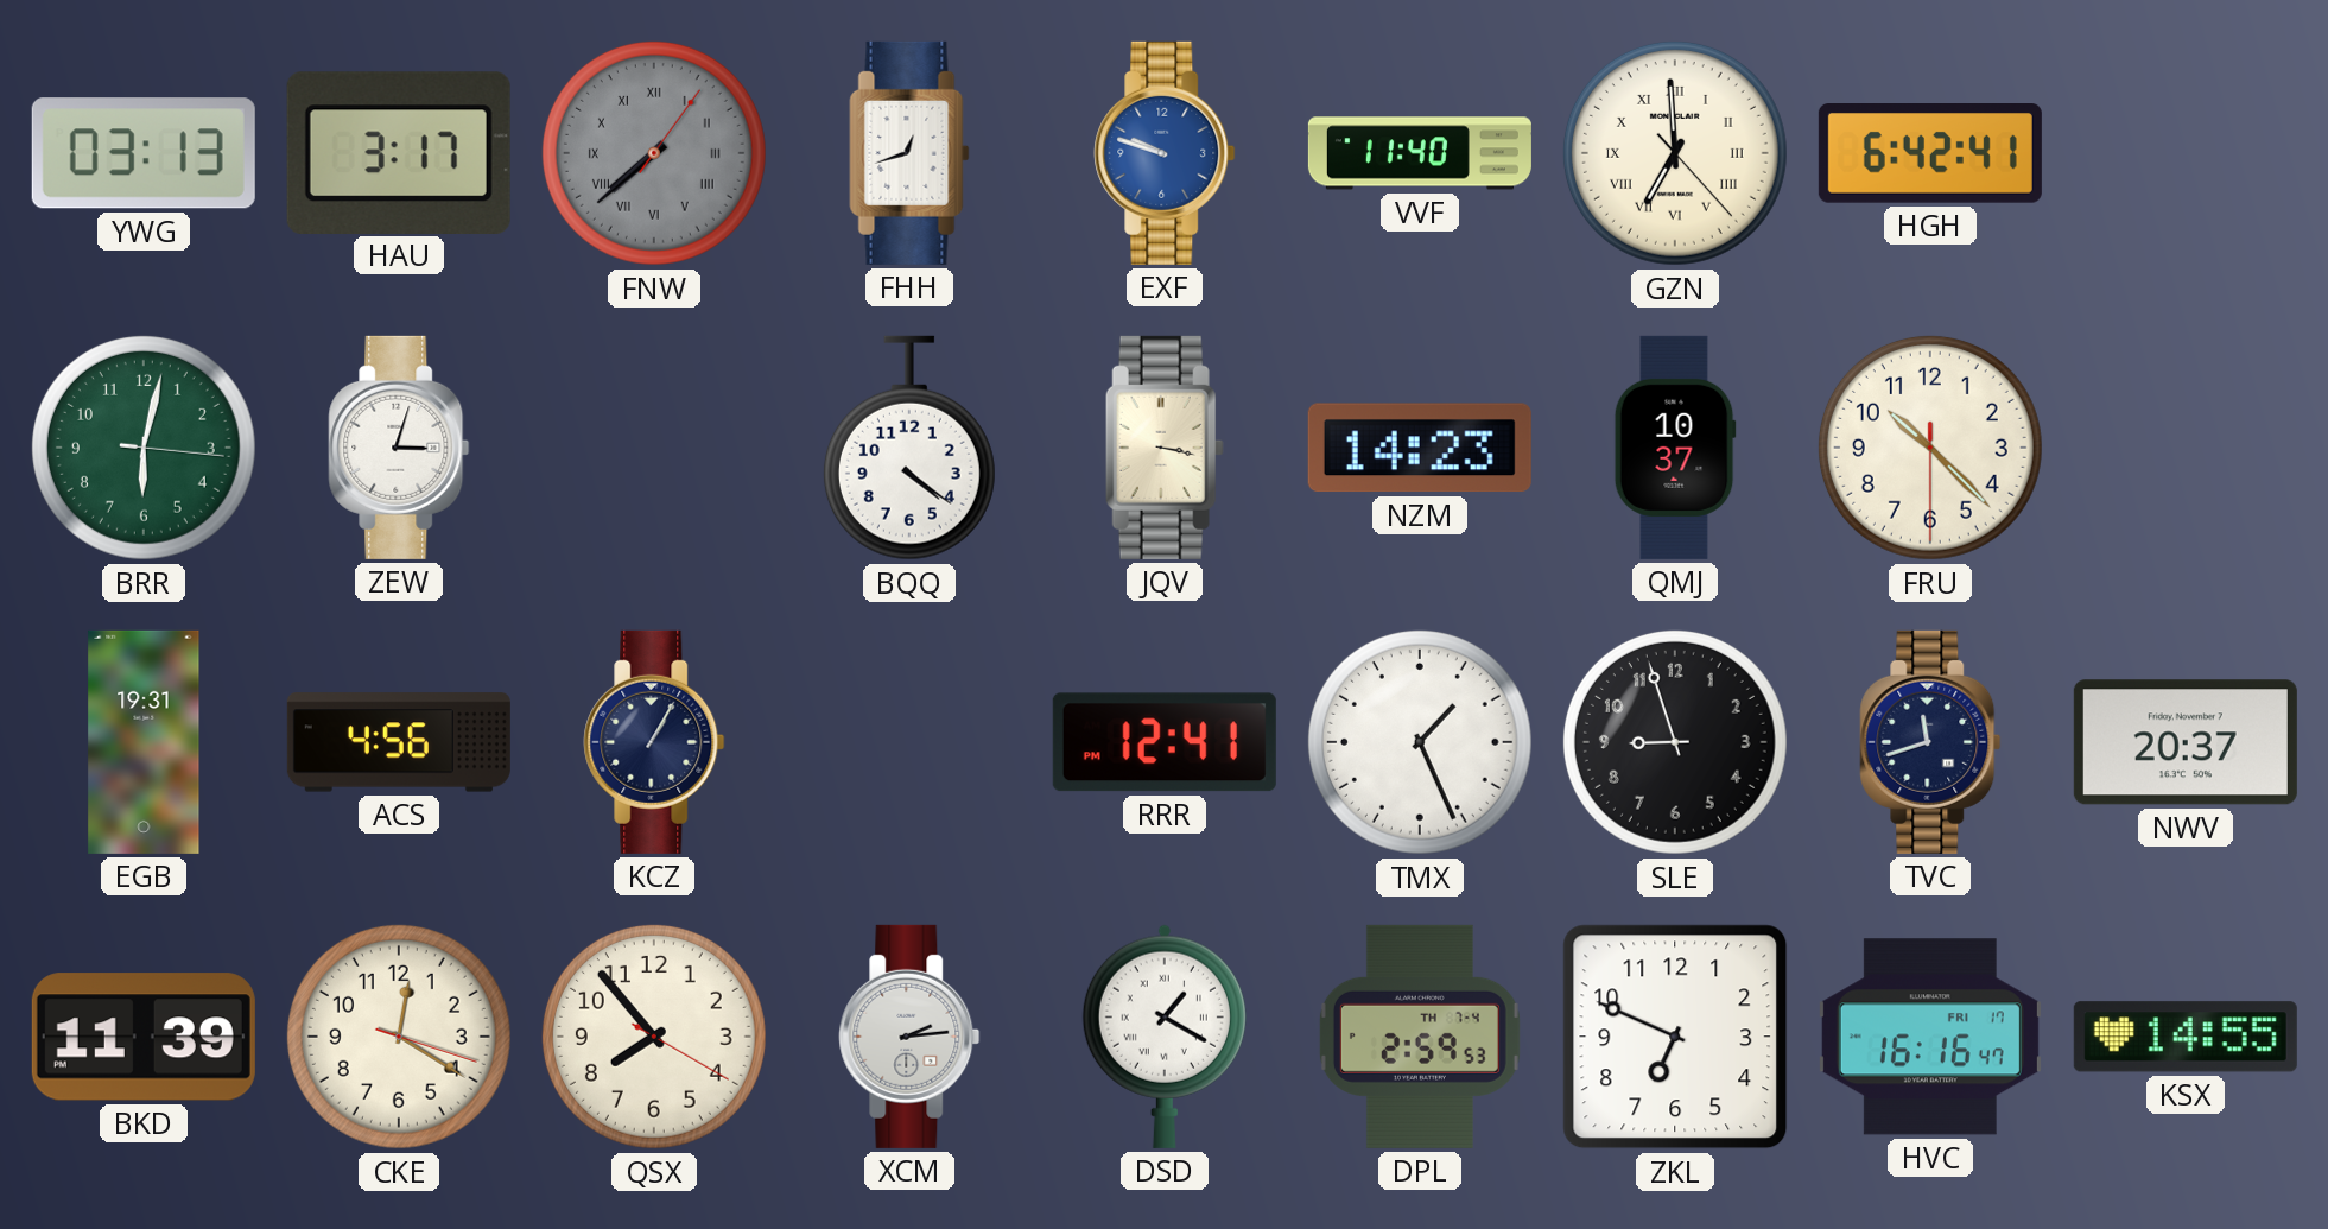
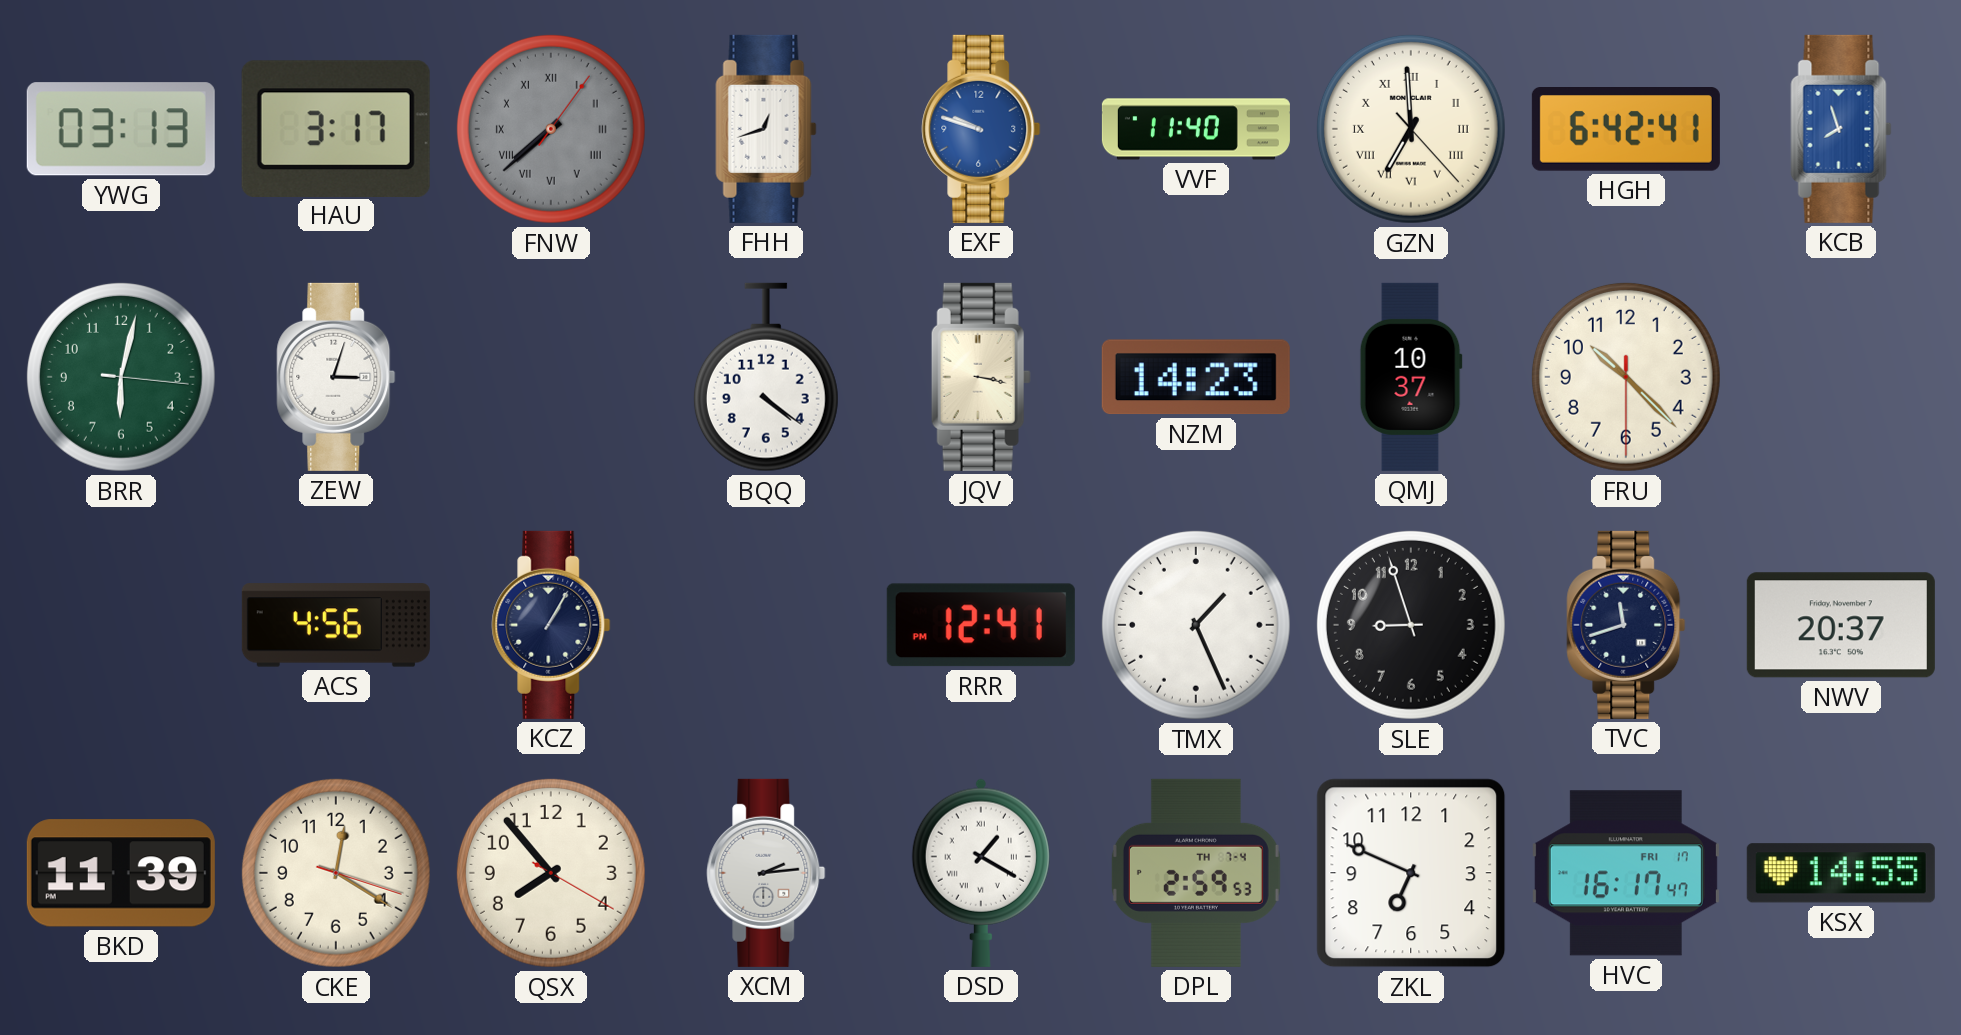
KCB: none -> 7:57
EGB: 19:31 -> none
HVC: 16:16 -> 16:17
